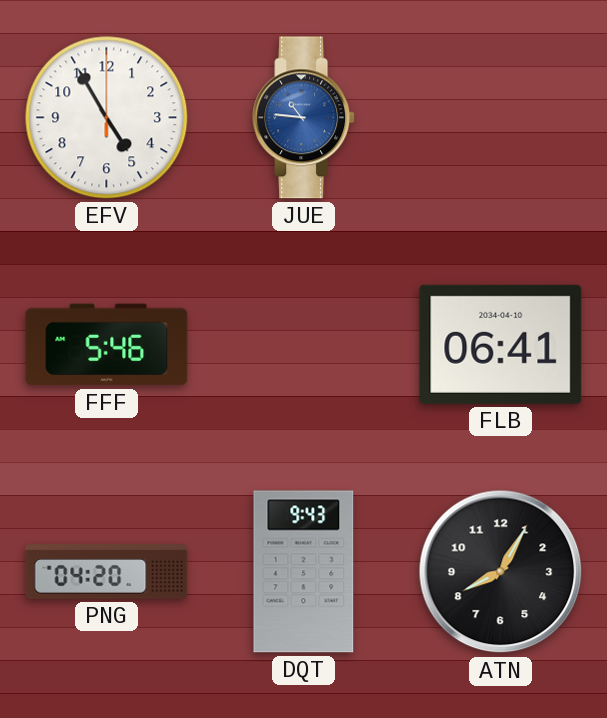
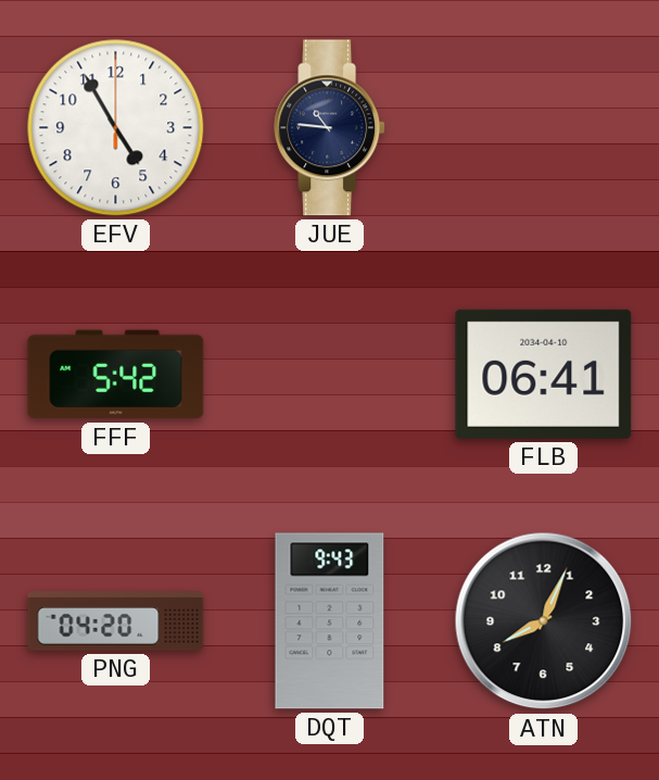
JUE dial: blue -> navy
FFF: 5:46 -> 5:42
ATN: 8:05 -> 8:04
